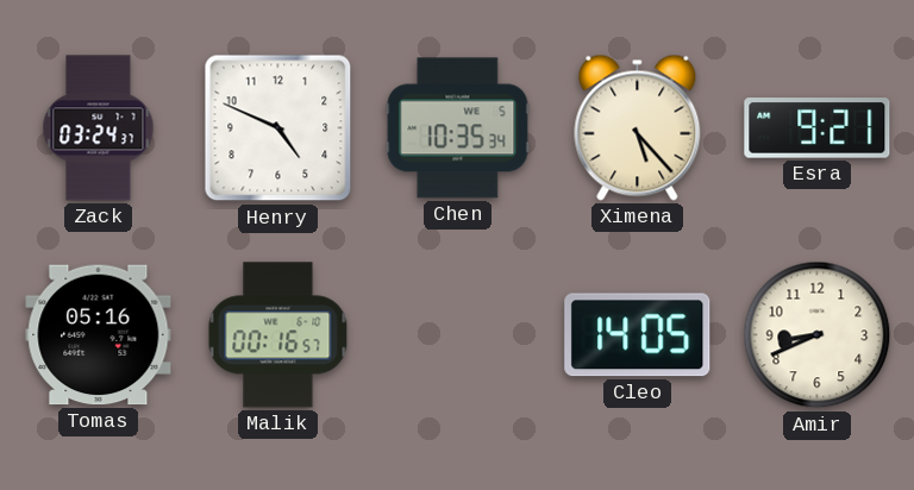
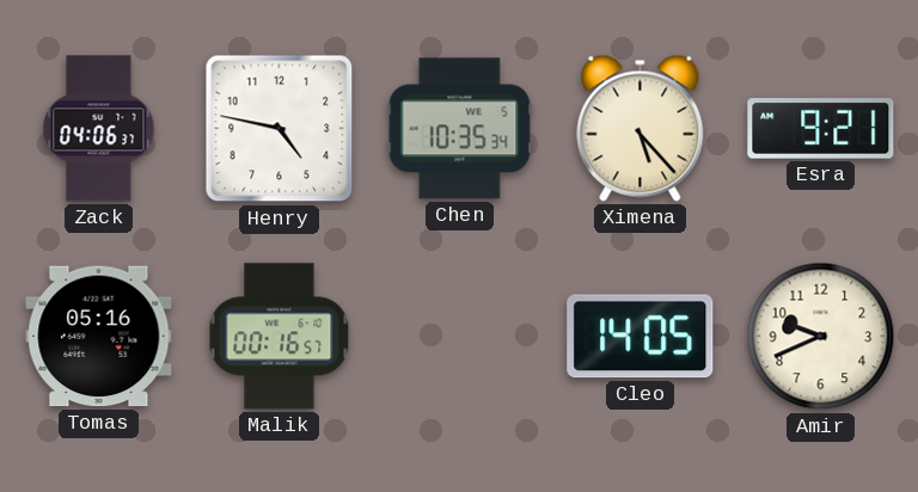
Zack: 03:24 -> 04:06
Henry: 4:49 -> 4:47
Amir: 8:41 -> 9:41
